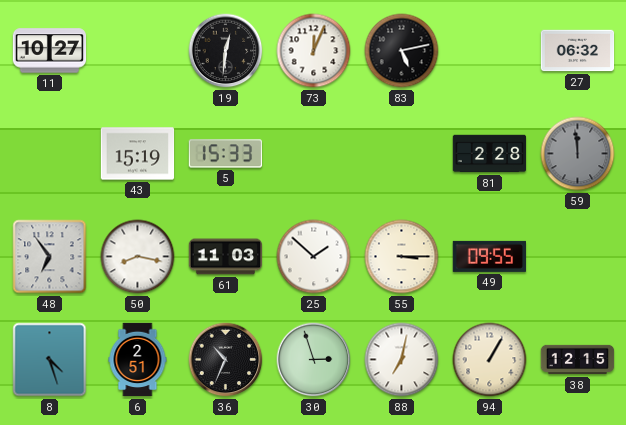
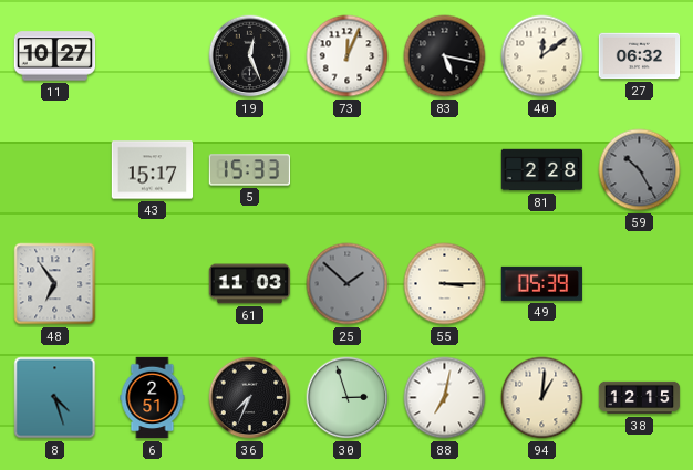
19: 12:31 -> 12:26
83: 5:13 -> 5:17
40: none -> 12:09
43: 15:19 -> 15:17
59: 11:59 -> 10:25
50: 8:17 -> none
25 dial: white -> grey
49: 09:55 -> 05:39
36: 10:34 -> 7:34
94: 1:05 -> 1:01
